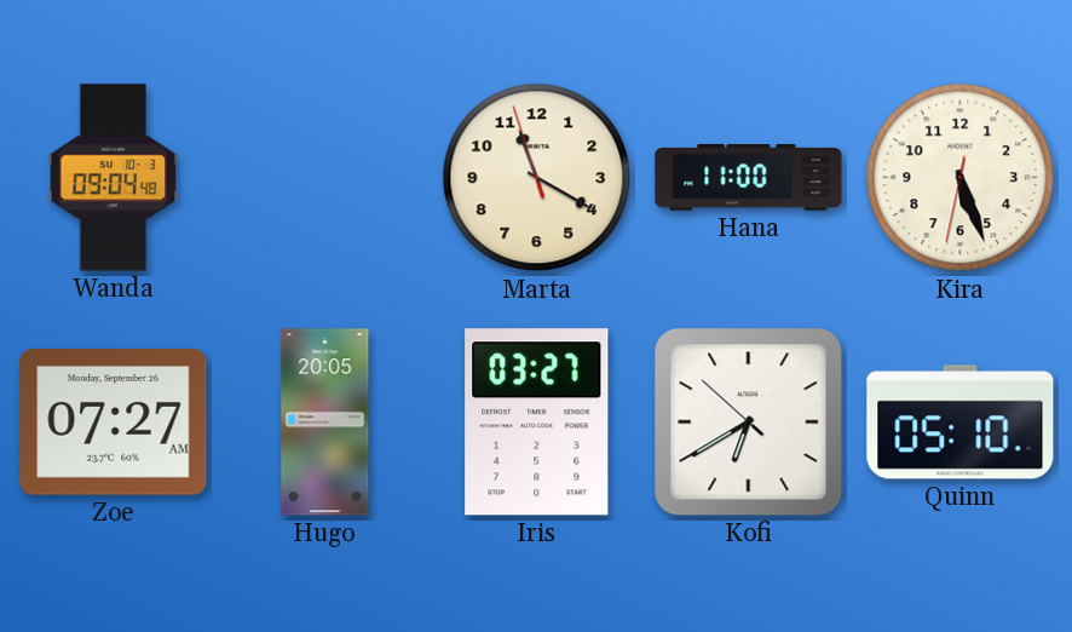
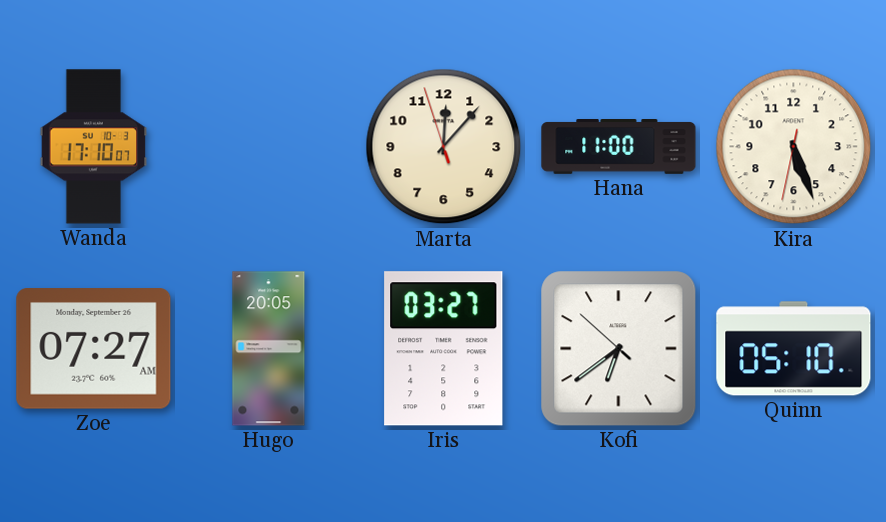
Wanda: 09:04 -> 17:10
Marta: 11:19 -> 12:06
Kofi: 6:39 -> 6:38
